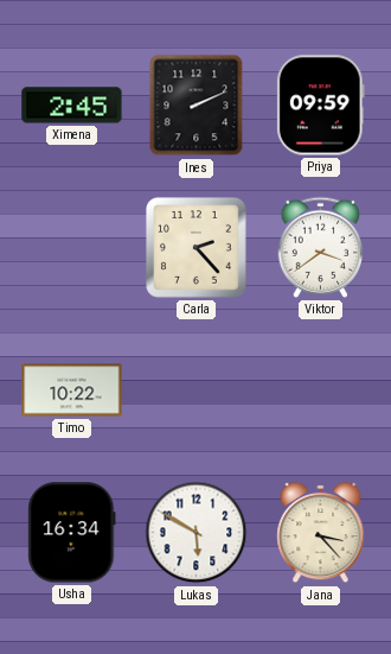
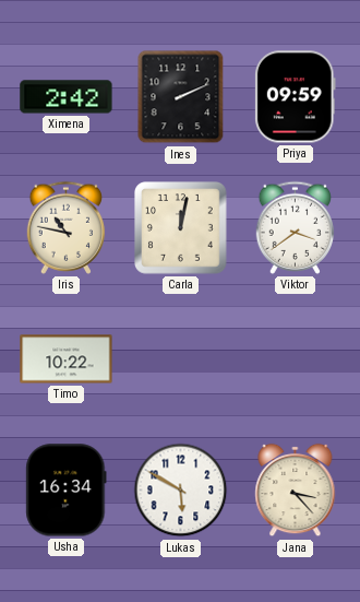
Ximena: 2:45 -> 2:42
Iris: none -> 10:47
Carla: 2:23 -> 12:02
